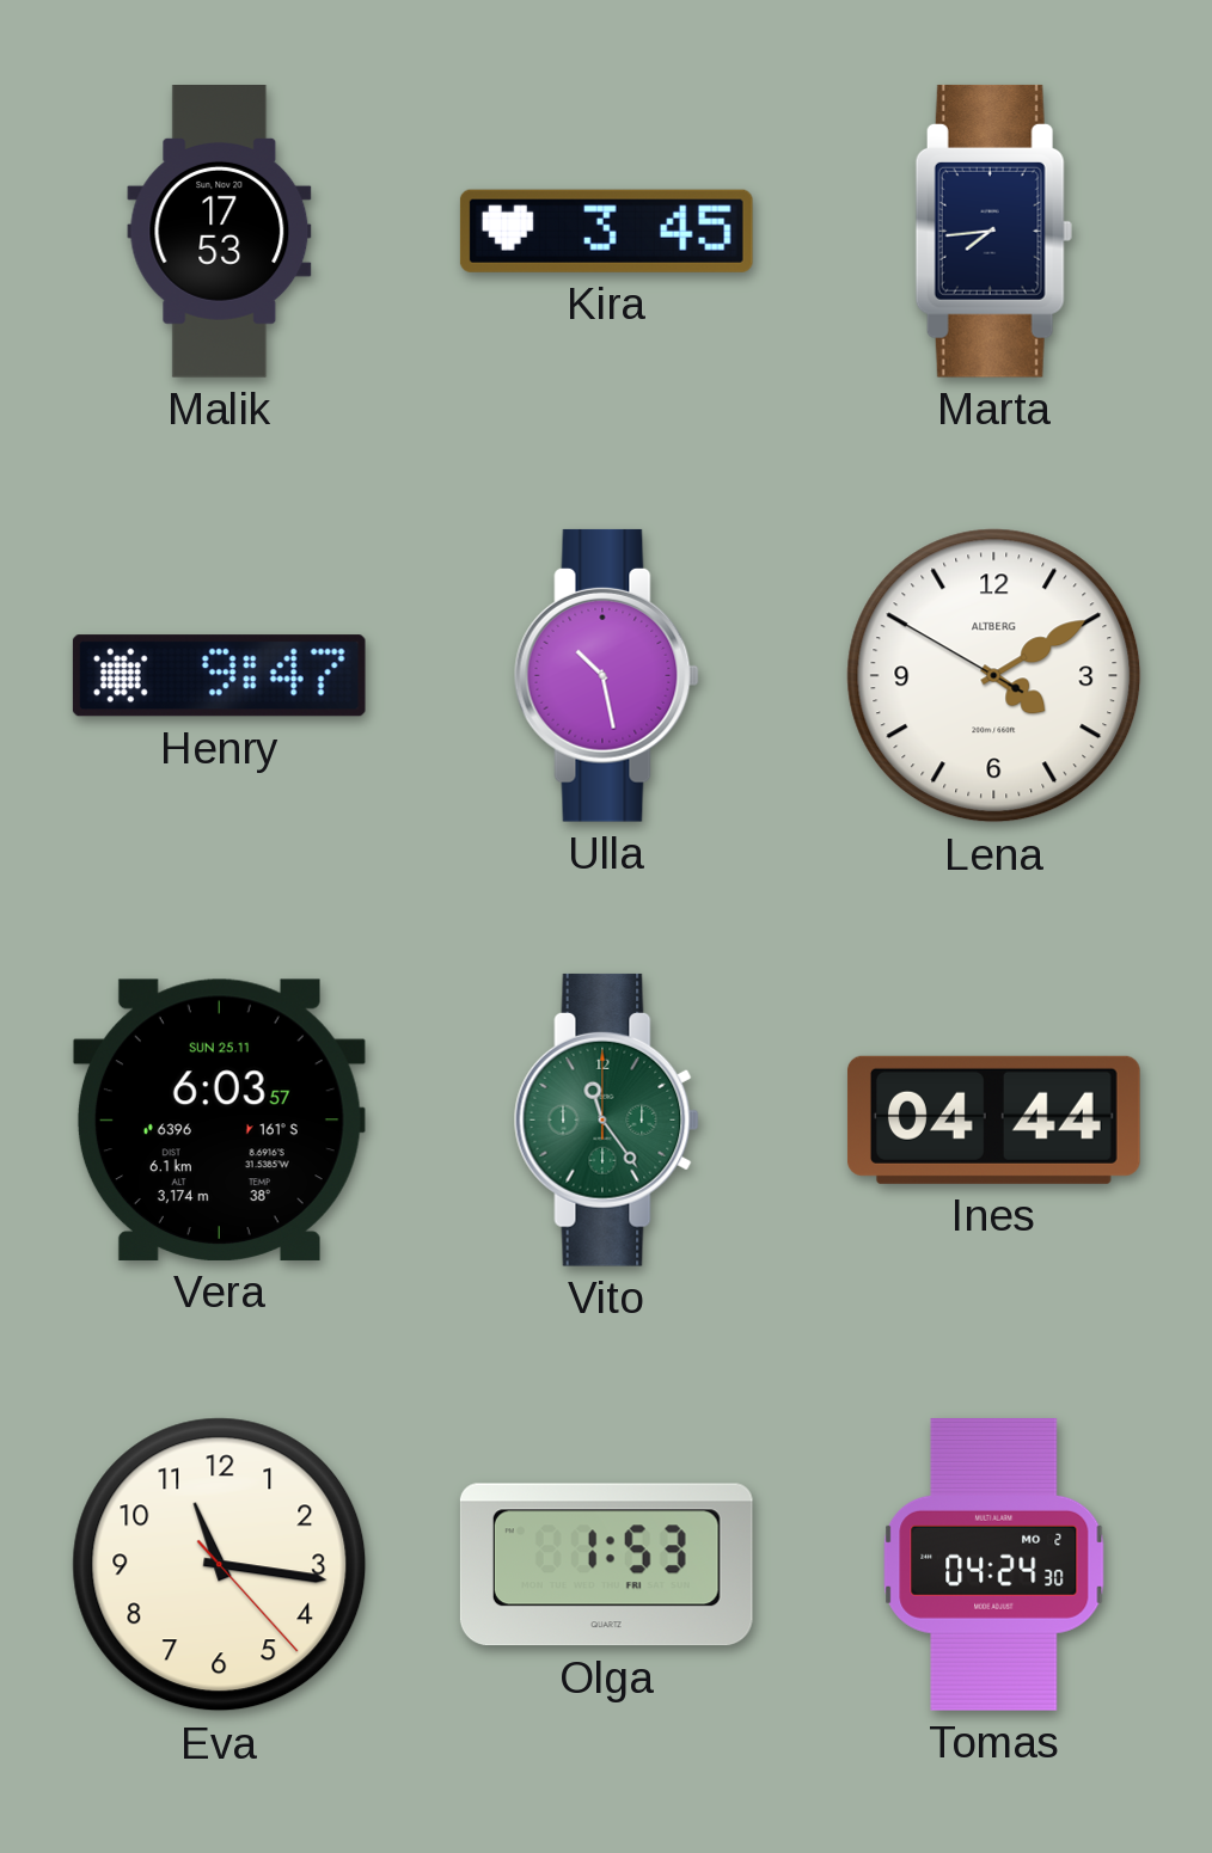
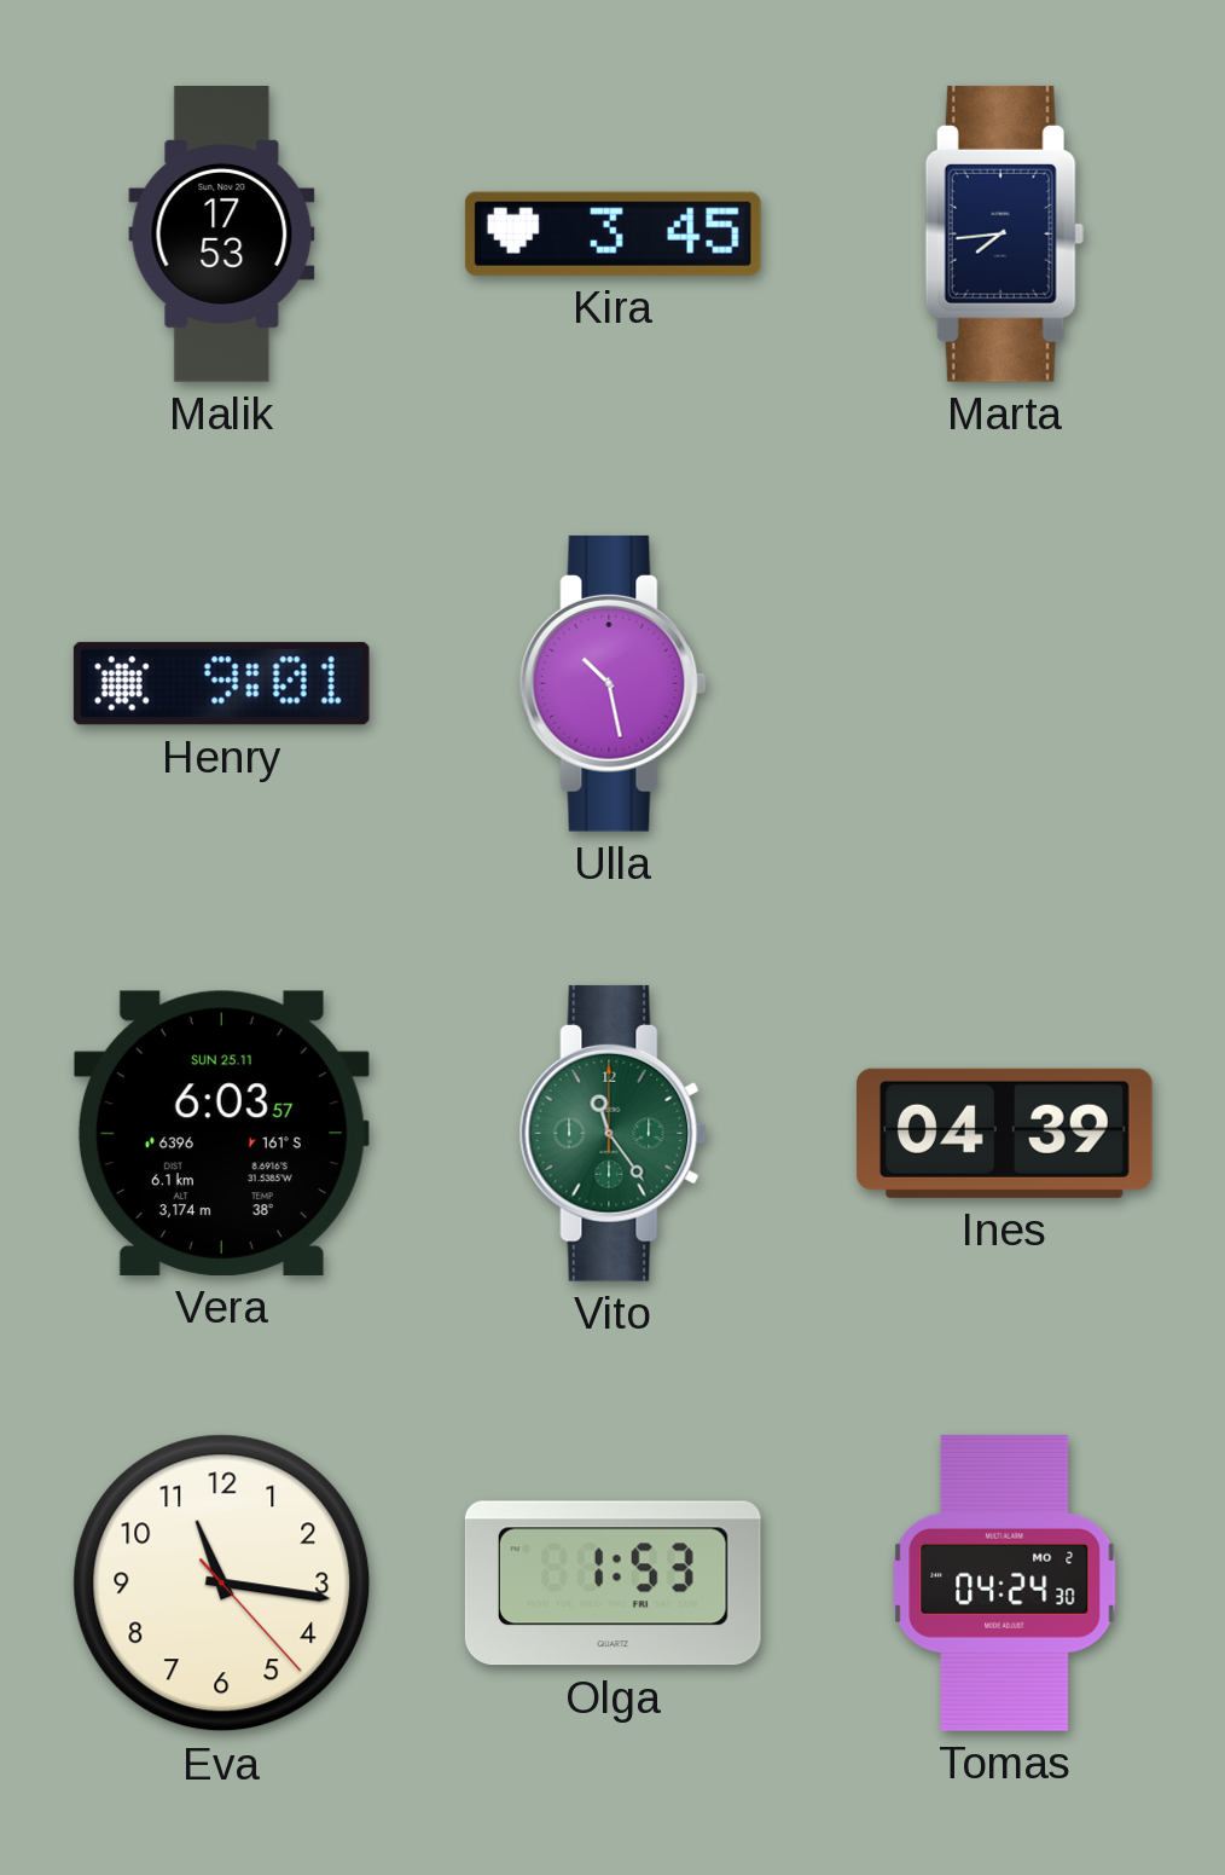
Henry: 9:47 -> 9:01
Lena: 4:09 -> none
Ines: 04:44 -> 04:39
